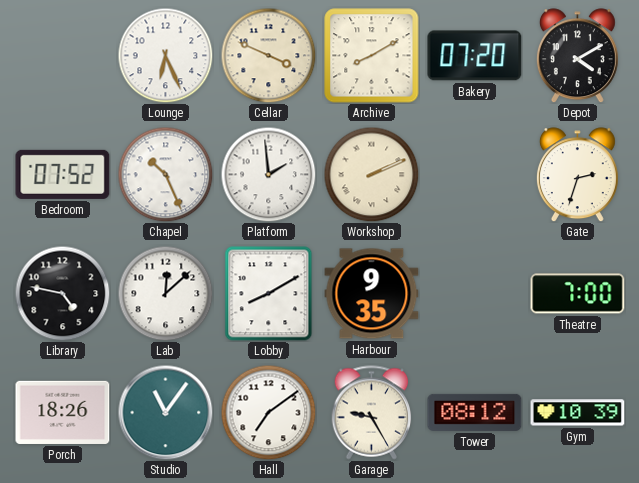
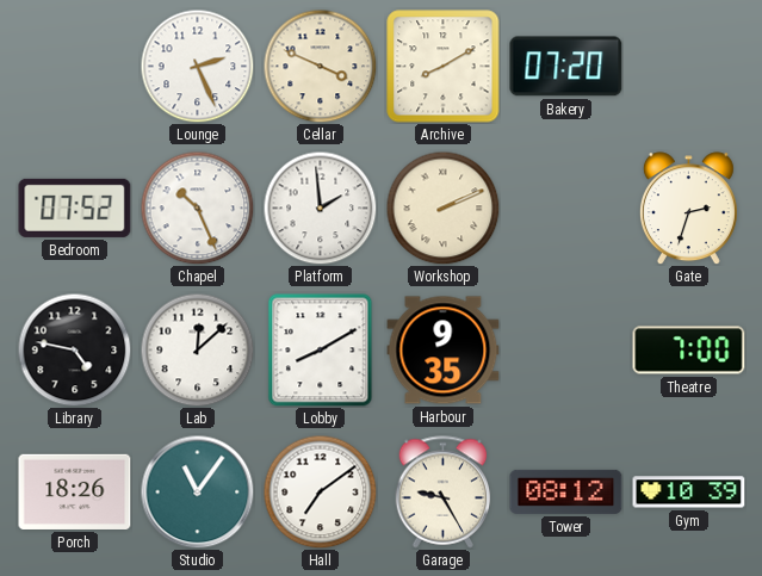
Lounge: 6:26 -> 2:26
Depot: 4:10 -> none
